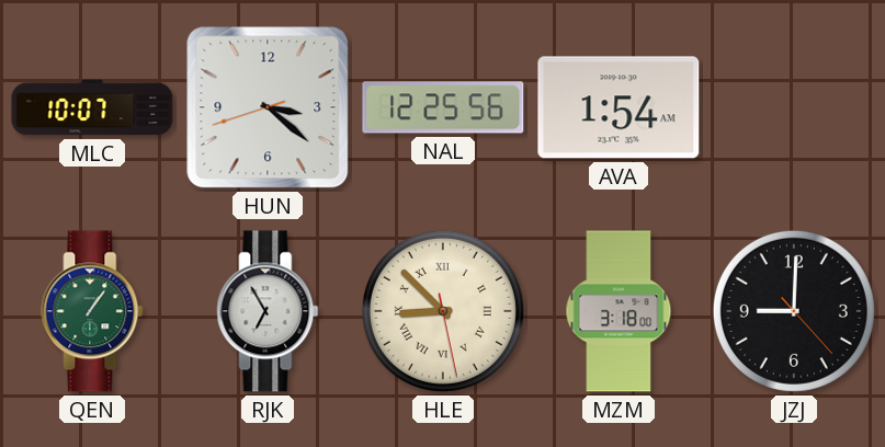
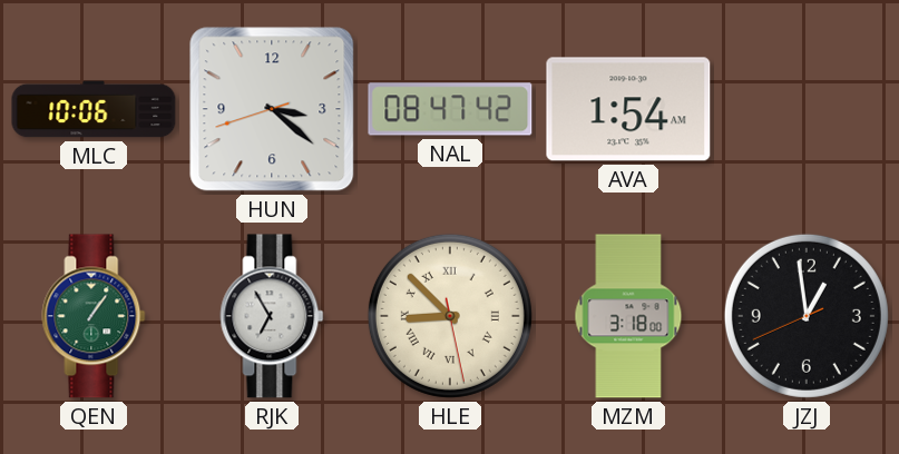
MLC: 10:07 -> 10:06
NAL: 12:25 -> 08:47
JZJ: 9:00 -> 12:58
